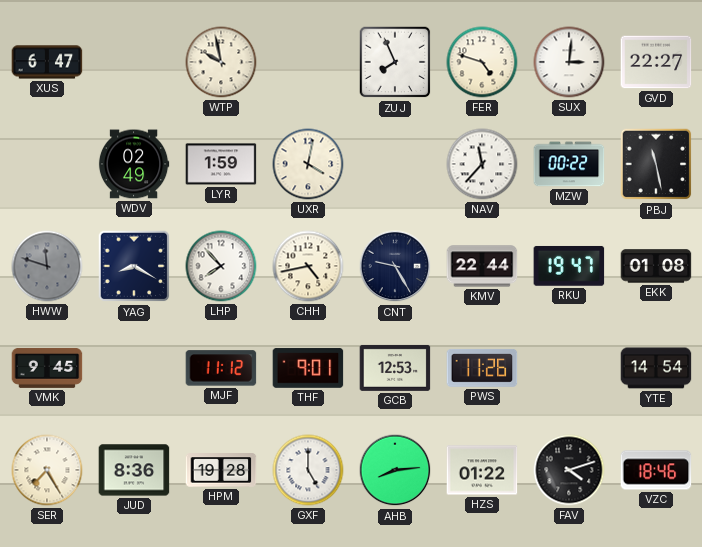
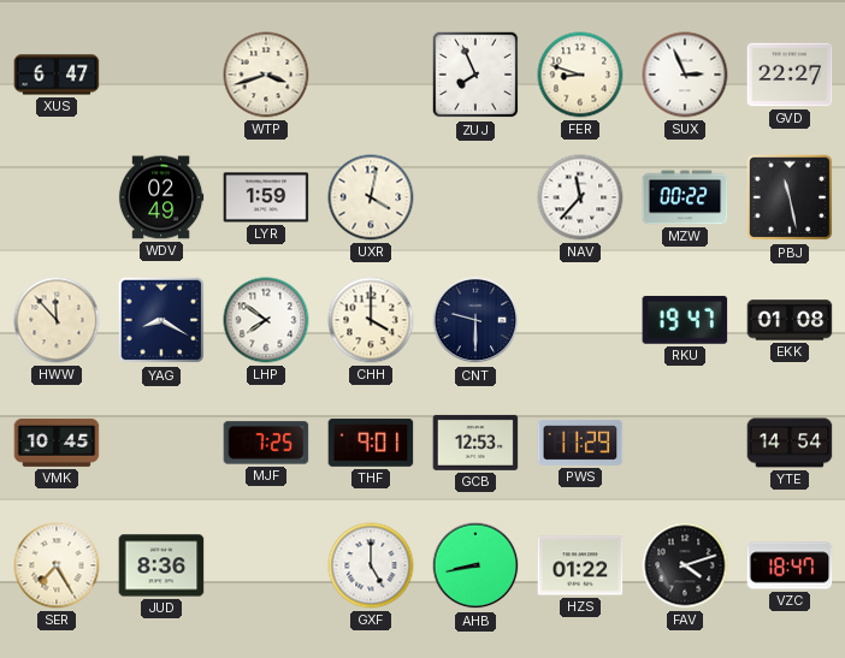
WTP: 9:58 -> 3:42
FER: 4:48 -> 8:48
SUX: 3:01 -> 2:56
HWW: 11:48 -> 11:53
HWW dial: grey -> cream
LHP: 7:53 -> 7:51
CHH: 4:43 -> 4:00
CNT: 9:25 -> 9:30
KMV: 22:44 -> none
VMK: 9:45 -> 10:45
MJF: 11:12 -> 7:25
PWS: 11:26 -> 11:29
HPM: 19:28 -> none
AHB: 8:14 -> 8:43
VZC: 18:46 -> 18:47
